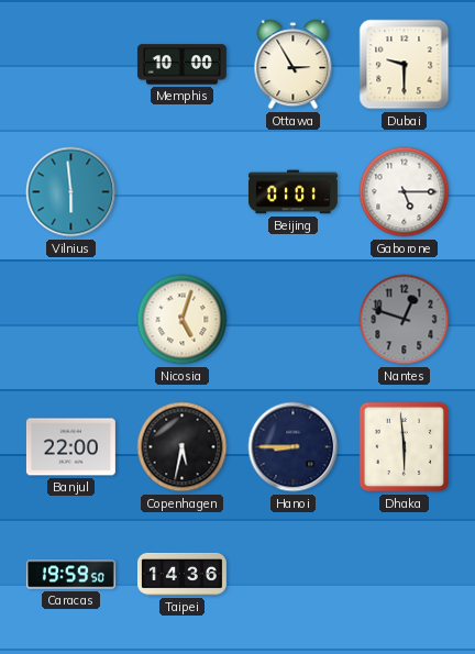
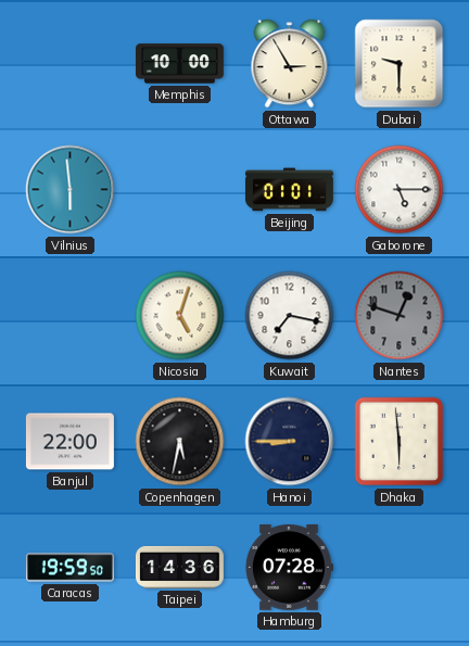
Kuwait: none -> 7:17
Hamburg: none -> 07:28
